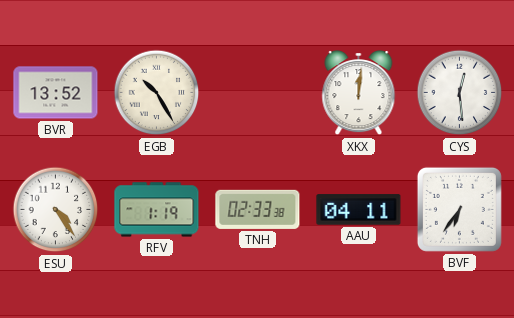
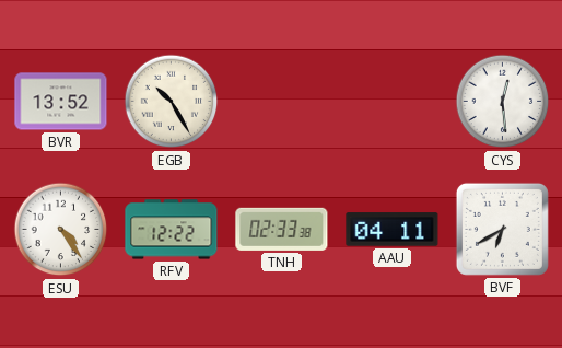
XKX: 12:01 -> none
RFV: 1:19 -> 12:22
BVF: 6:36 -> 6:40
